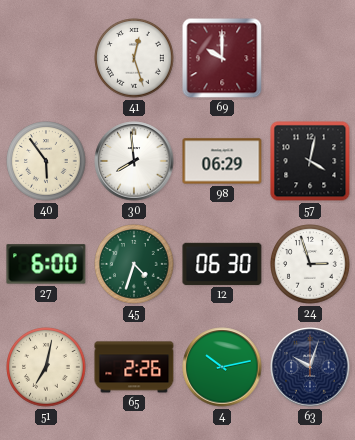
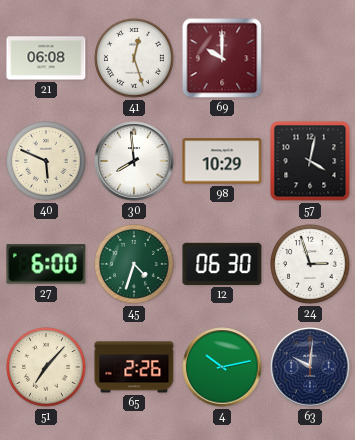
21: none -> 06:08
40: 5:54 -> 5:49
98: 06:29 -> 10:29
51: 7:02 -> 7:07
63: 10:03 -> 10:01
